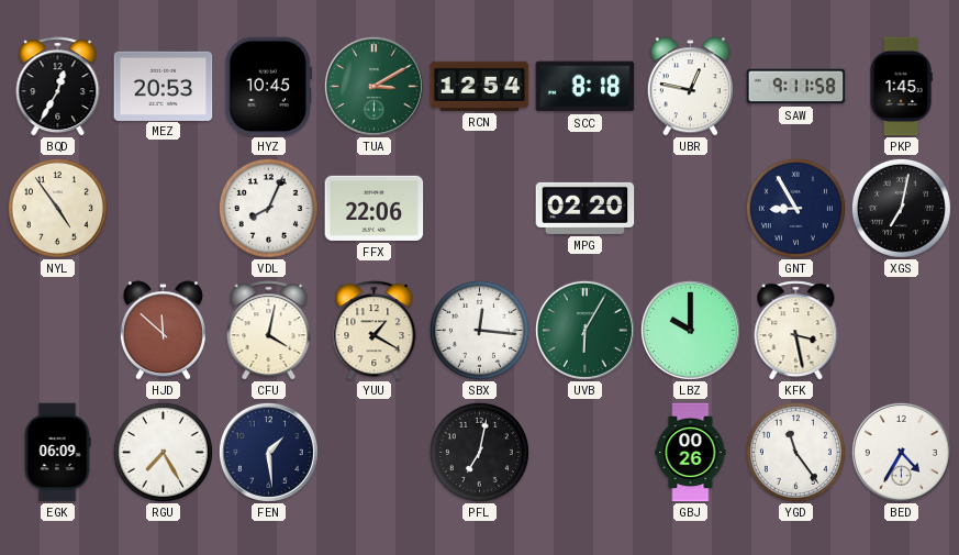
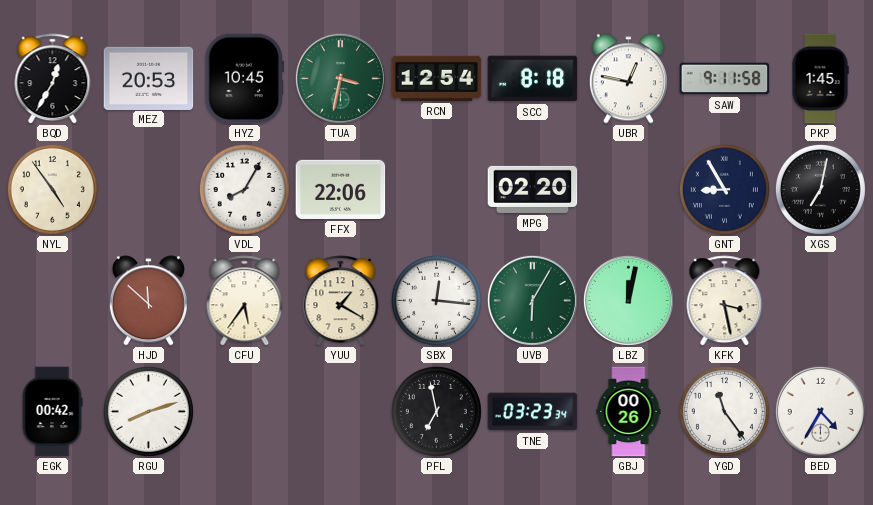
TUA: 3:10 -> 3:32
VDL: 8:04 -> 8:05
CFU: 4:02 -> 5:36
LBZ: 10:00 -> 12:02
EGK: 06:09 -> 00:42
RGU: 7:25 -> 8:12
FEN: 1:29 -> none
PFL: 7:02 -> 6:58
TNE: none -> 03:23
